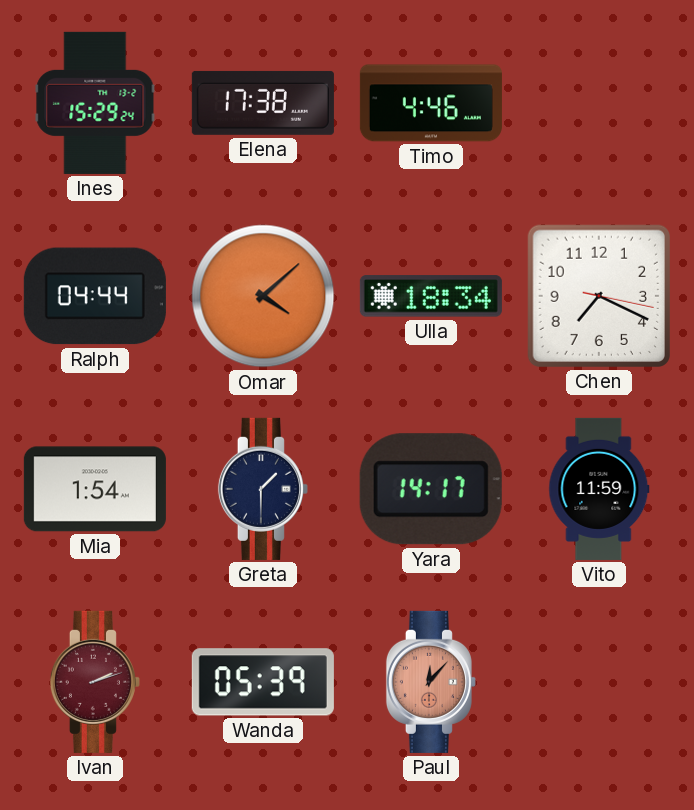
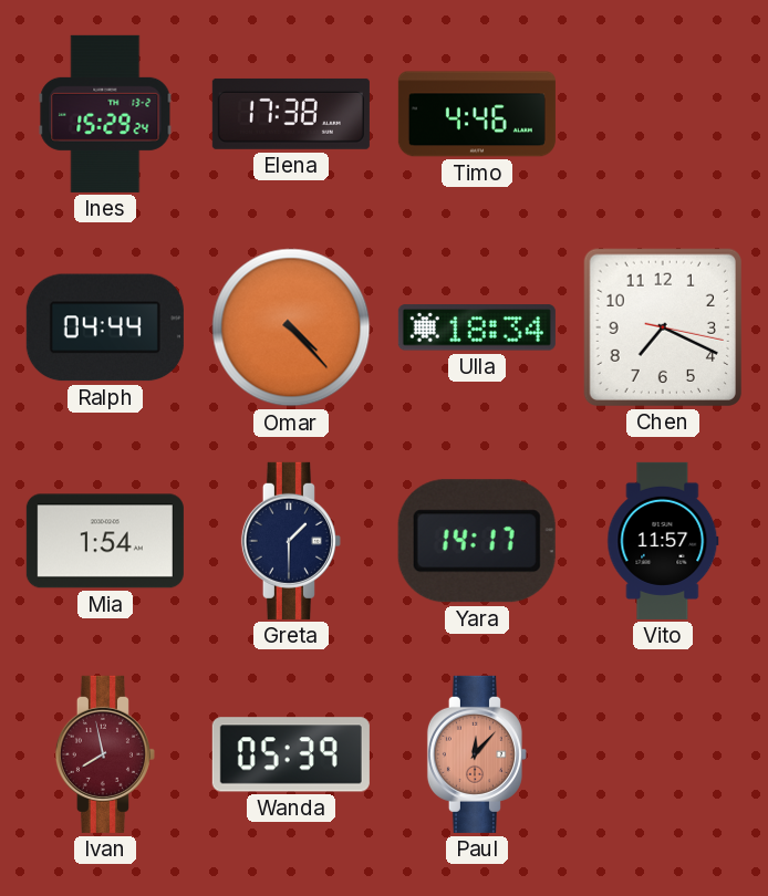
Omar: 4:08 -> 4:23
Vito: 11:59 -> 11:57
Ivan: 2:12 -> 7:58
